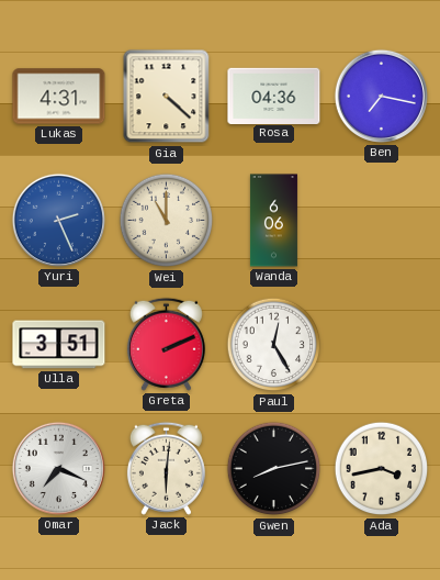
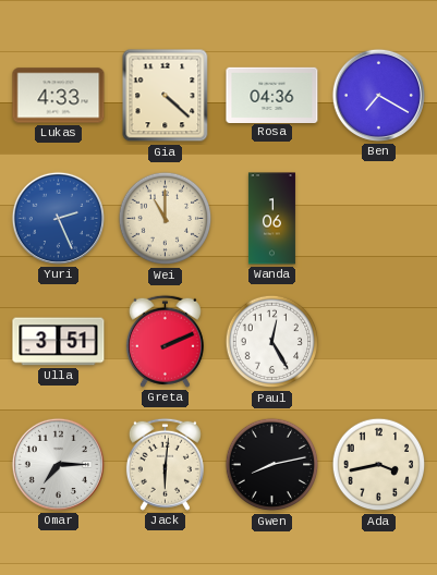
Lukas: 4:31 -> 4:33
Ben: 7:17 -> 7:20
Wanda: 6:06 -> 1:06
Omar: 7:19 -> 7:15
